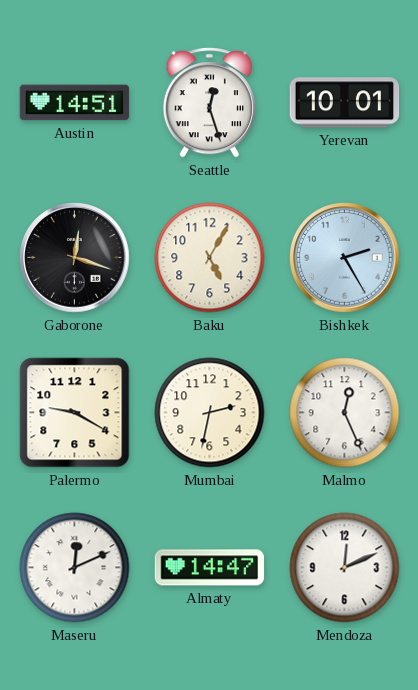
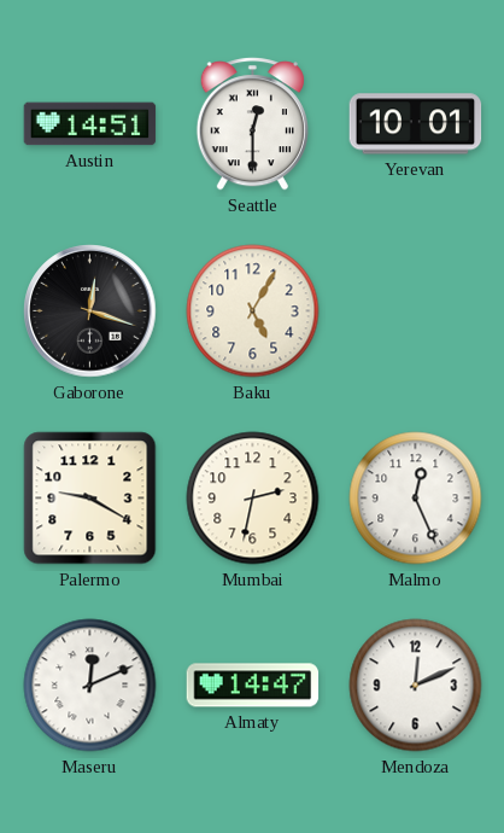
Seattle: 12:27 -> 12:30
Bishkek: 2:25 -> none
